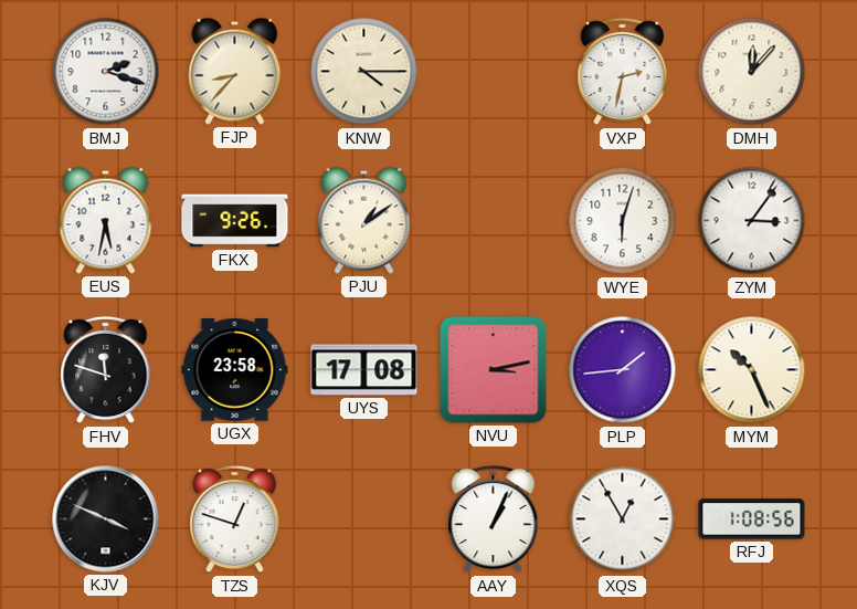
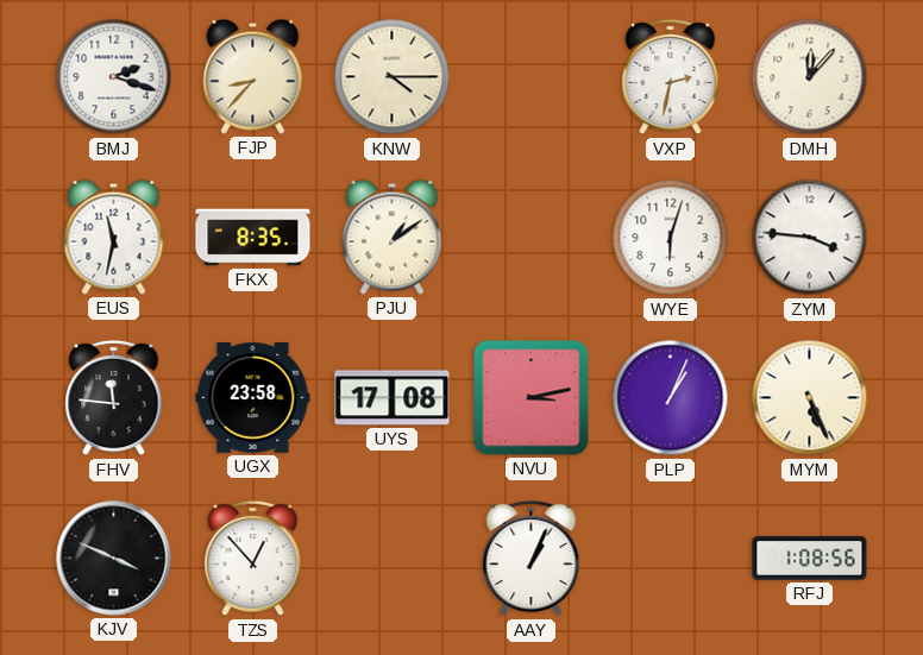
EUS: 5:32 -> 11:32
FKX: 9:26 -> 8:35
ZYM: 3:06 -> 3:46
FHV: 11:48 -> 11:46
PLP: 1:44 -> 1:04
MYM: 10:26 -> 5:26
TZS: 12:48 -> 12:53
XQS: 12:55 -> none
